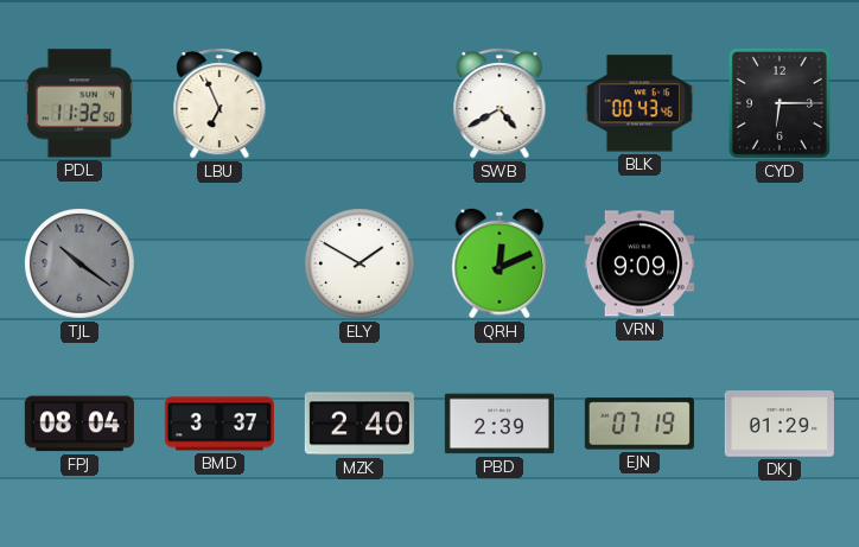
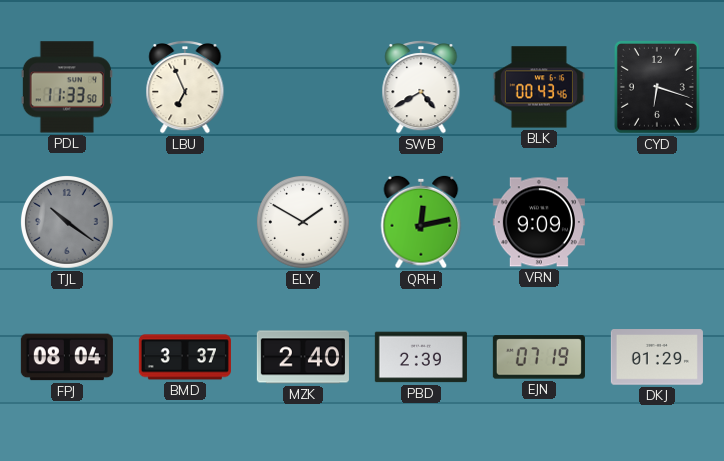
PDL: 11:32 -> 11:33
CYD: 6:15 -> 6:18
QRH: 12:11 -> 12:13
